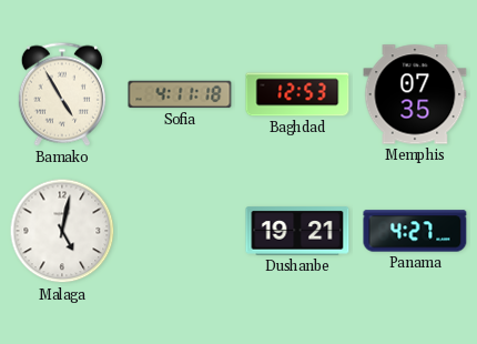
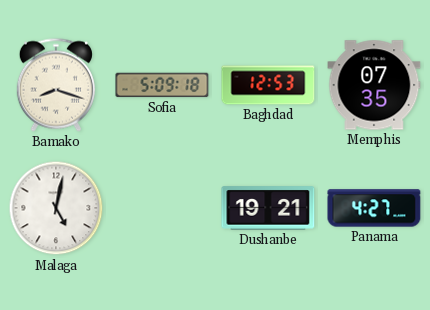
Bamako: 4:55 -> 8:18
Sofia: 4:11 -> 5:09
